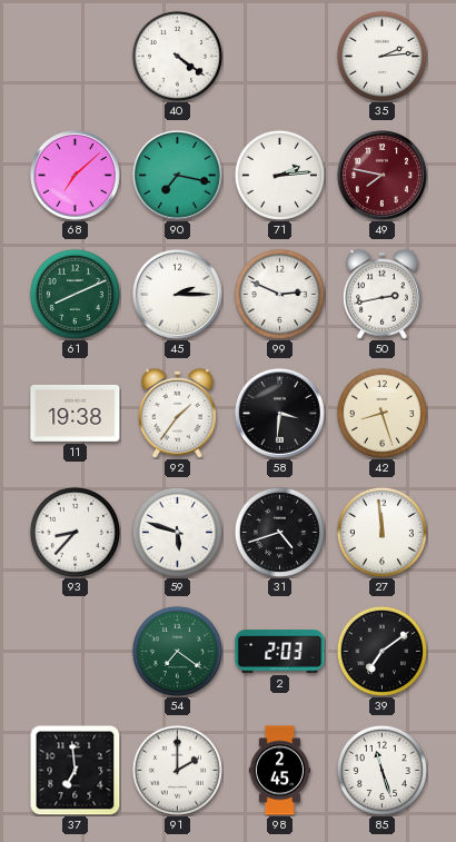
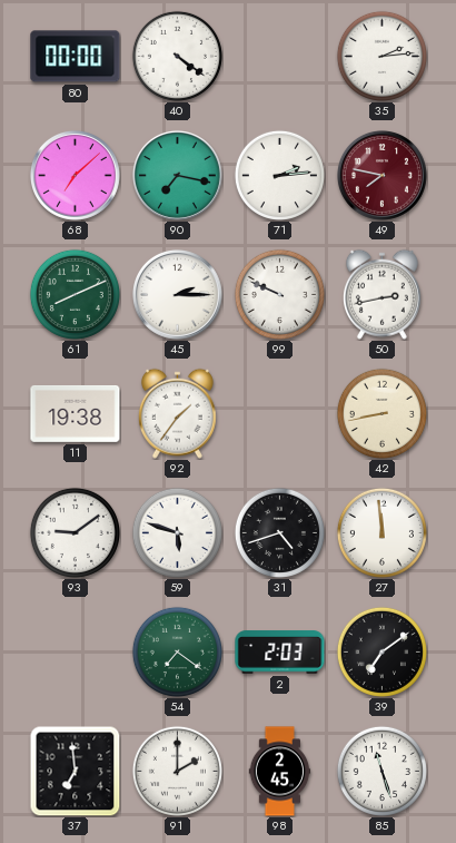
80: none -> 00:00
99: 2:49 -> 9:49
58: 3:31 -> none
42: 8:27 -> 8:43
93: 8:37 -> 9:09
